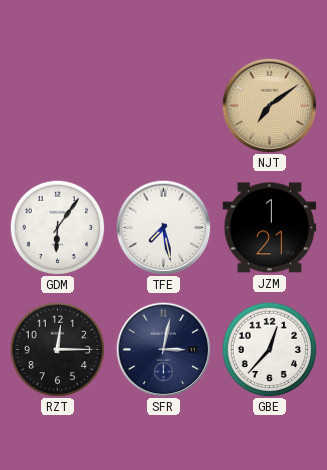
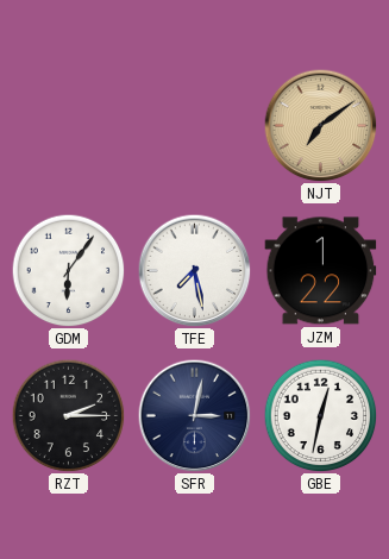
JZM: 1:21 -> 1:22
RZT: 12:15 -> 2:15
GBE: 12:37 -> 12:32
